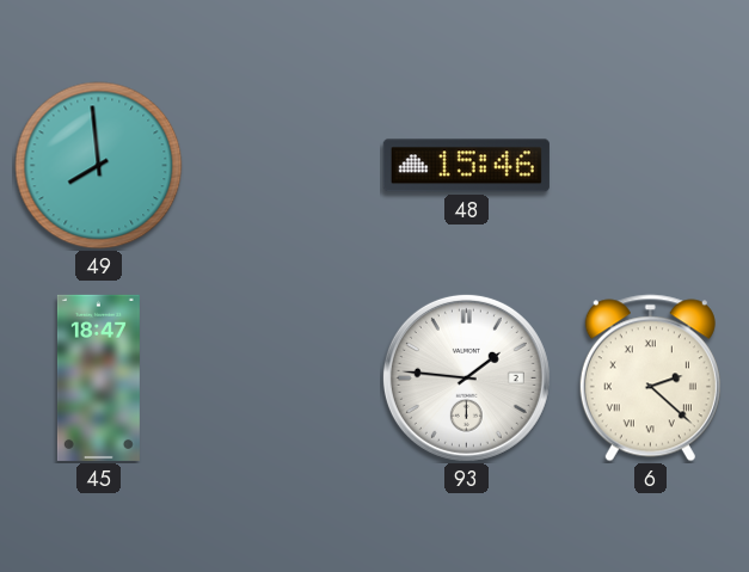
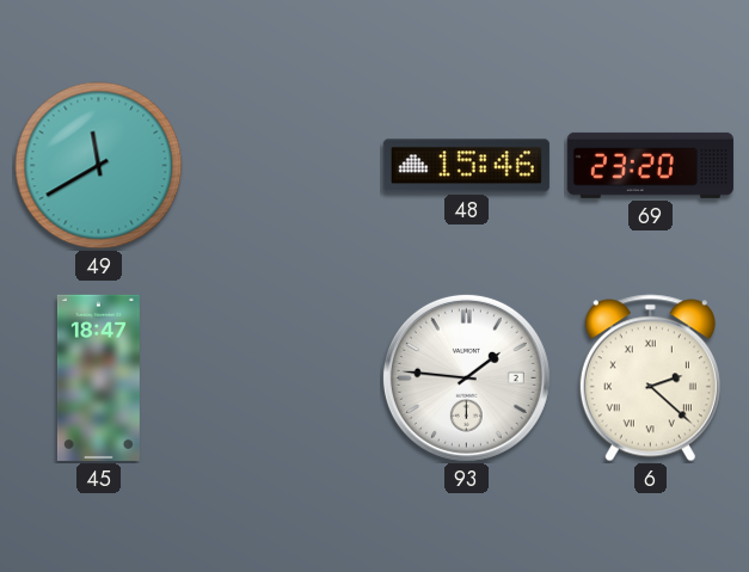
49: 7:59 -> 11:40
69: none -> 23:20
